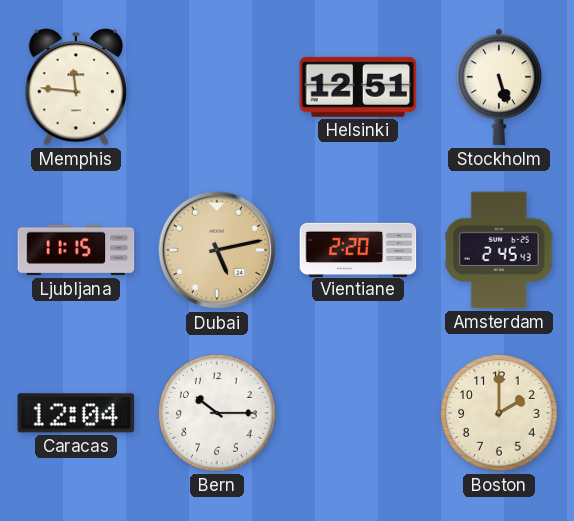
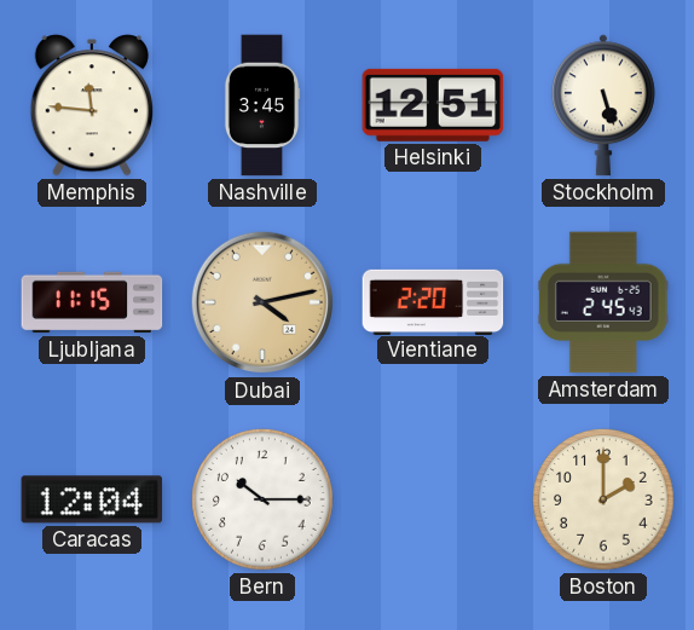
Nashville: none -> 3:45
Dubai: 5:13 -> 4:13
